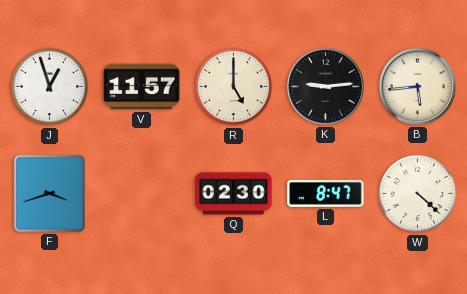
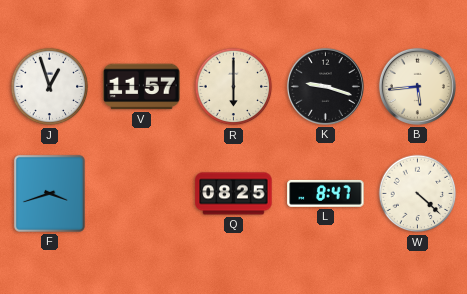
R: 5:00 -> 6:00
K: 9:14 -> 9:18
Q: 02:30 -> 08:25
